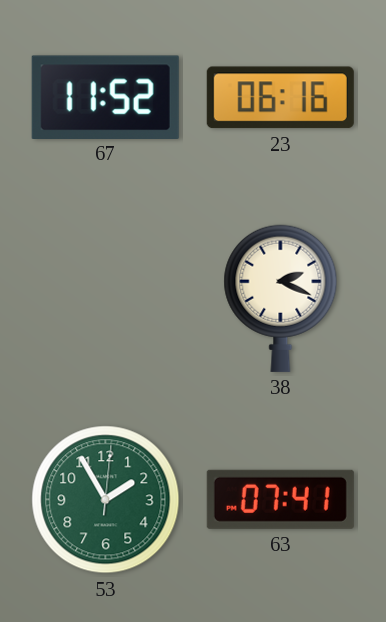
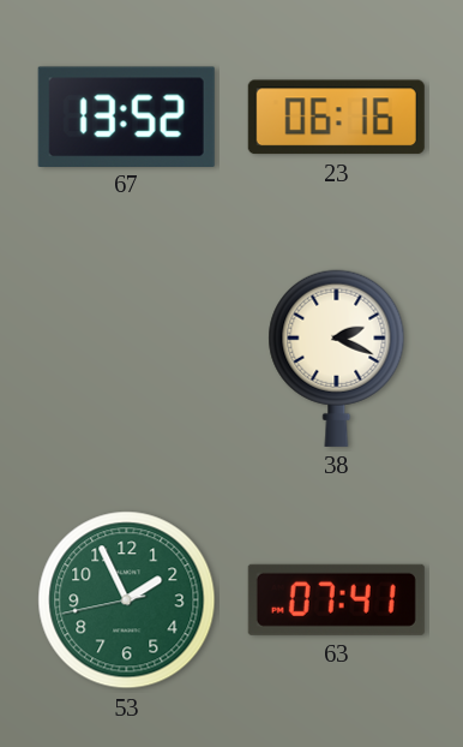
67: 11:52 -> 13:52
53: 1:55:01 -> 1:55:43
